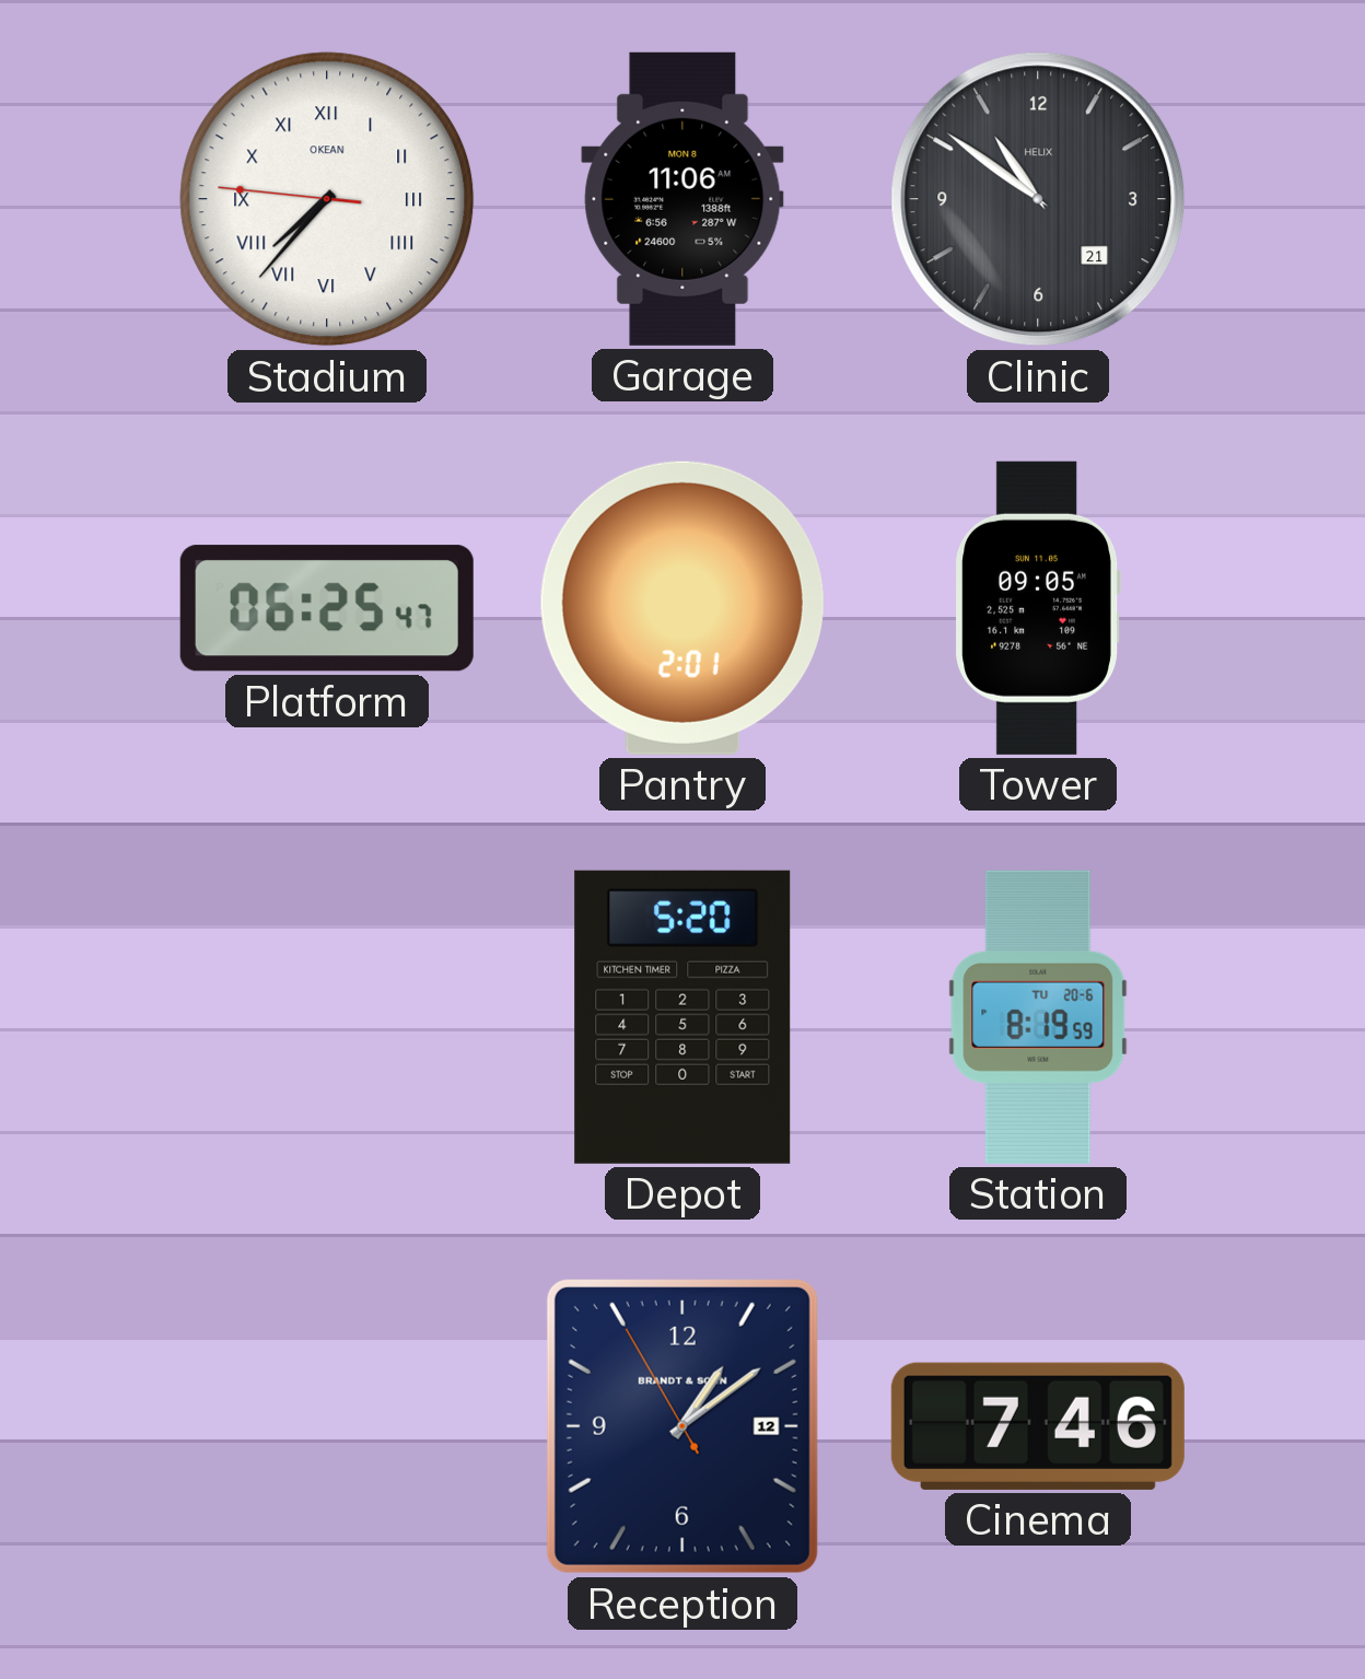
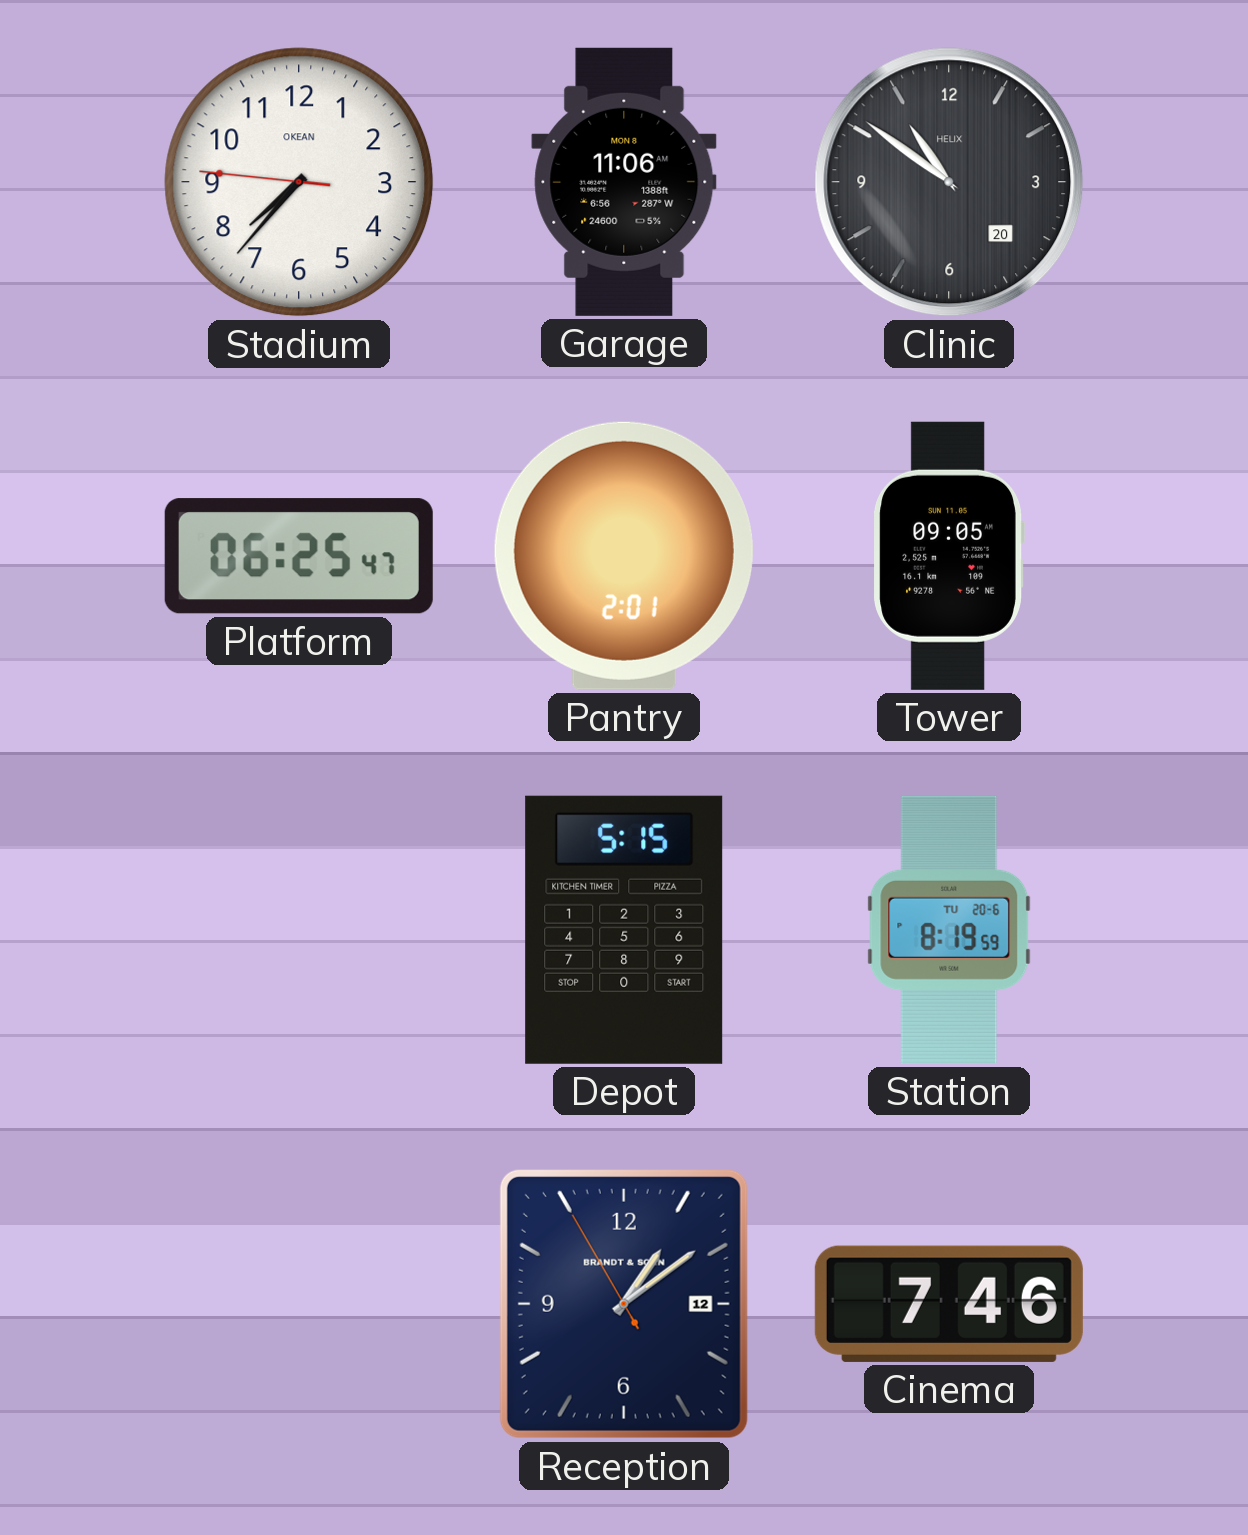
Stadium numerals: Roman -> Arabic
Clinic date: 21 -> 20
Depot: 5:20 -> 5:15
